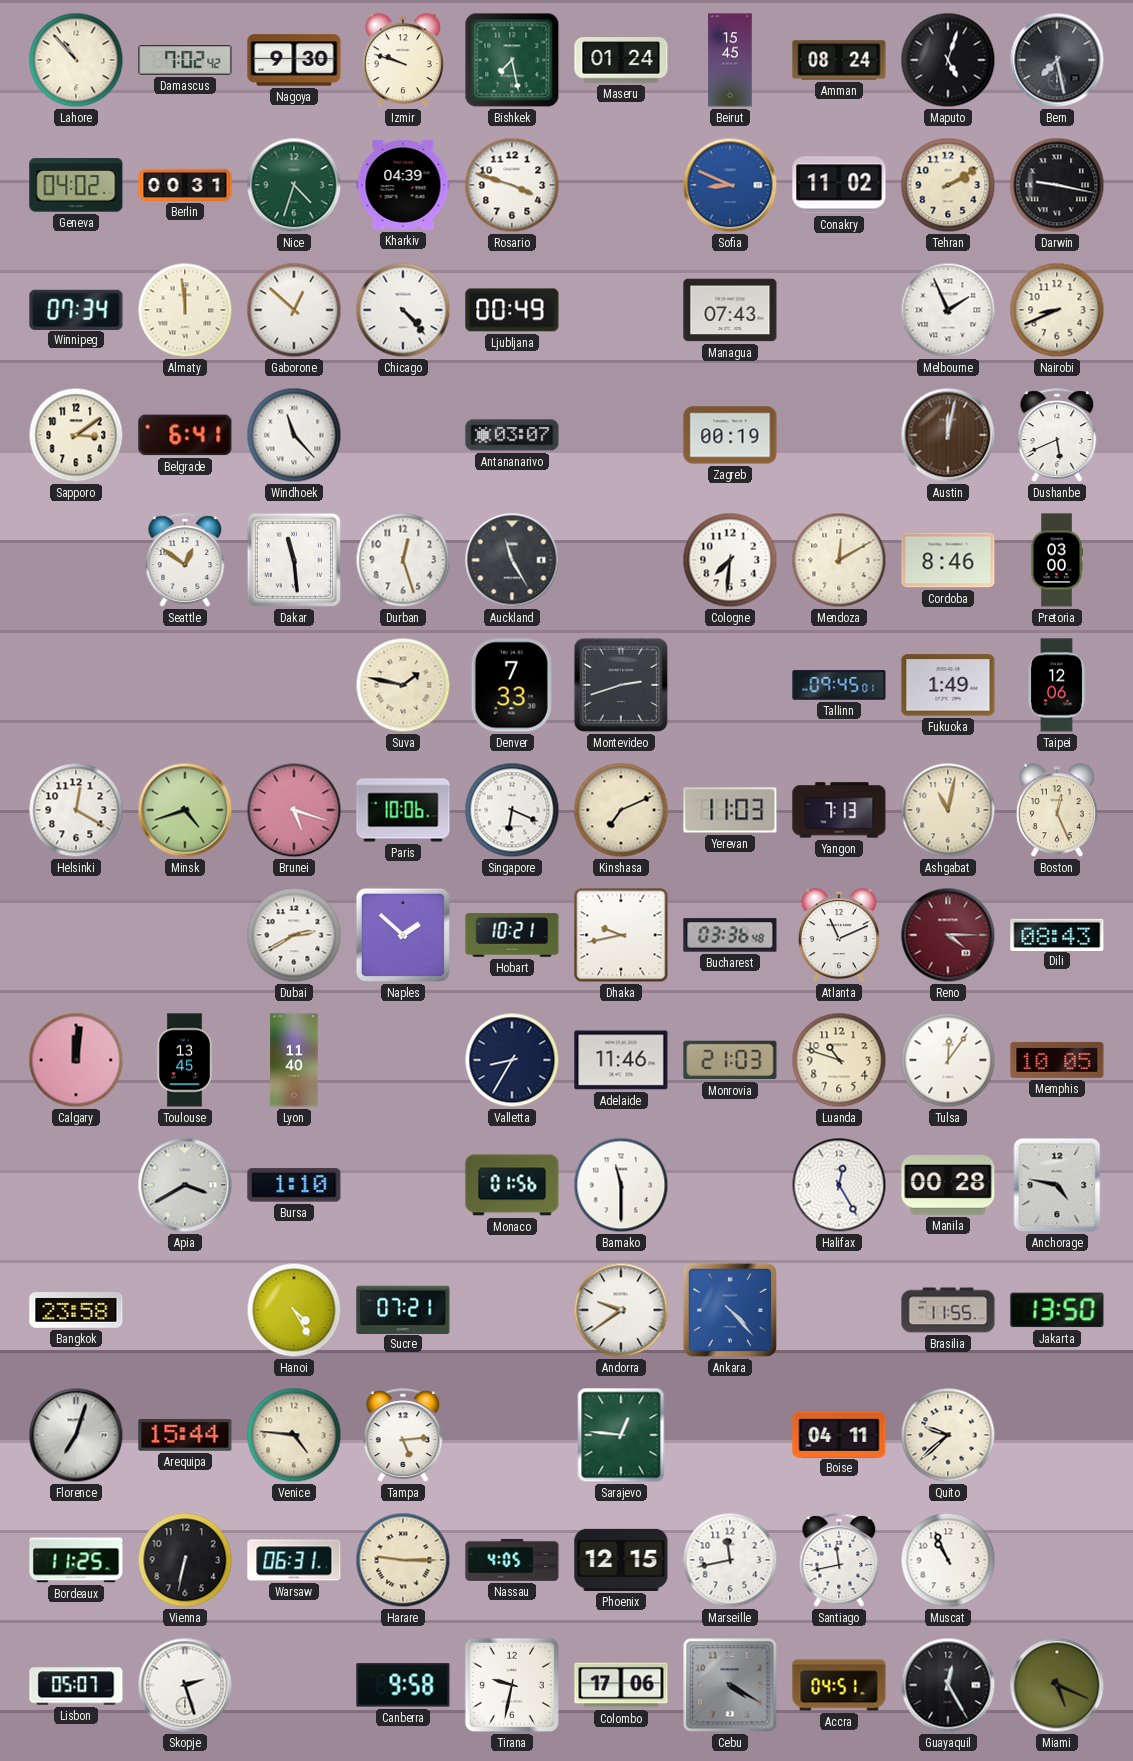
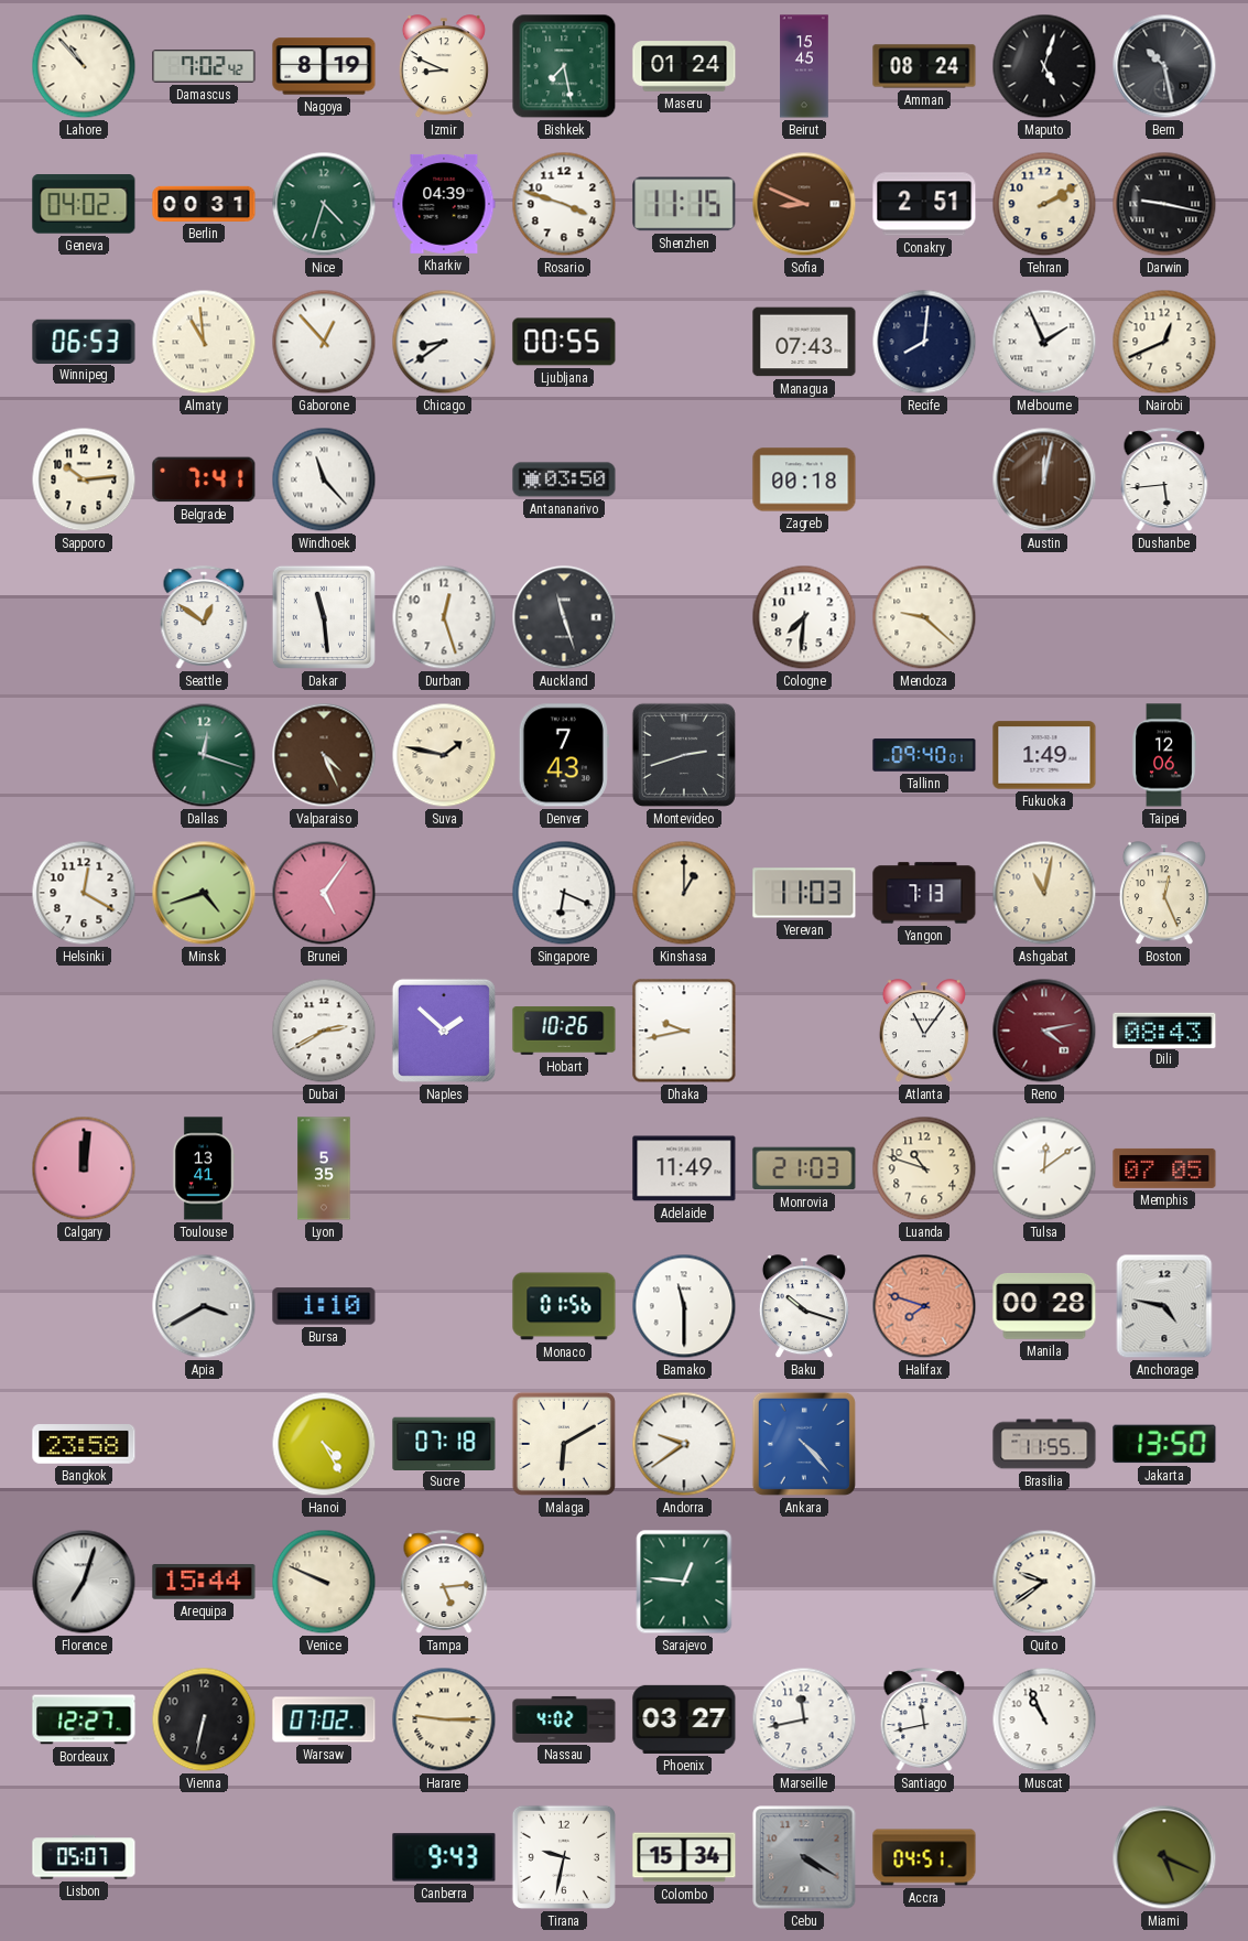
Nagoya: 9:30 -> 8:19
Izmir: 9:48 -> 8:49
Bern: 7:28 -> 10:28
Shenzhen: none -> 11:15
Sofia dial: blue -> brown
Conakry: 11:02 -> 2:51
Winnipeg: 07:34 -> 06:53
Almaty: 11:59 -> 10:59
Gaborone: 12:52 -> 12:53
Chicago: 4:23 -> 8:39
Ljubljana: 00:49 -> 00:55
Recife: none -> 8:01
Nairobi: 8:41 -> 12:41
Sapporo: 3:09 -> 10:14
Belgrade: 6:41 -> 7:41
Antananarivo: 03:07 -> 03:50
Zagreb: 00:19 -> 00:18
Dushanbe: 5:41 -> 5:44
Auckland: 11:25 -> 11:27
Mendoza: 12:10 -> 9:22
Cordoba: 8:46 -> none
Pretoria: 03:00 -> none
Dallas: none -> 12:18
Valparaiso: none -> 4:26
Denver: 7:33 -> 7:43
Tallinn: 09:45 -> 09:40
Brunei: 5:18 -> 5:06
Paris: 10:06 -> none
Kinshasa: 7:11 -> 1:00
Hobart: 10:21 -> 10:26
Bucharest: 03:36 -> none
Atlanta: 11:11 -> 11:06
Reno: 4:15 -> 4:13
Toulouse: 13:45 -> 13:41
Lyon: 11:40 -> 5:35
Valletta: 8:35 -> none
Adelaide: 11:46 -> 11:49
Tulsa: 12:06 -> 12:09
Memphis: 10:05 -> 07:05
Baku: none -> 10:18
Halifax: 12:25 -> 7:48
Halifax dial: white -> salmon
Sucre: 07:21 -> 07:18
Malaga: none -> 6:10
Venice: 4:46 -> 9:49
Boise: 04:11 -> none
Quito: 9:38 -> 9:39
Bordeaux: 11:25 -> 12:27
Warsaw: 06:31 -> 07:02
Nassau: 4:05 -> 4:02
Phoenix: 12:15 -> 03:27
Skopje: 2:27 -> none
Canberra: 9:58 -> 9:43
Colombo: 17:06 -> 15:34
Guayaquil: 12:25 -> none
